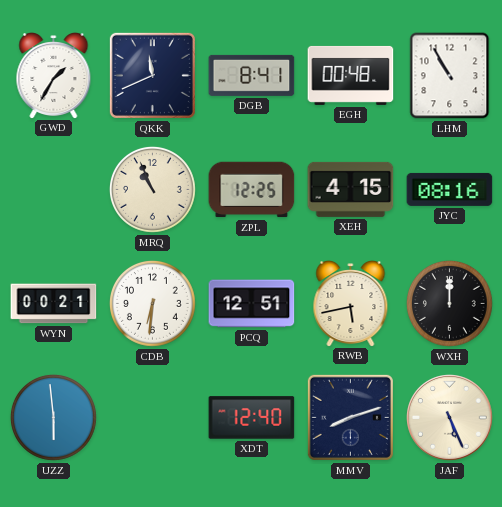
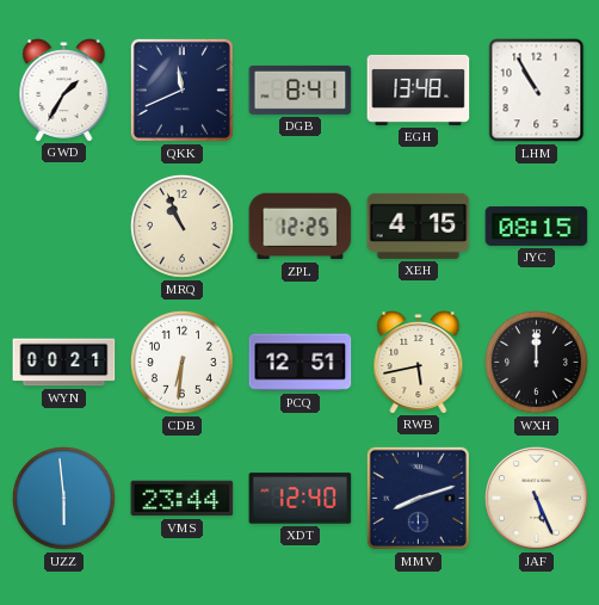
EGH: 00:48 -> 13:48
JYC: 08:16 -> 08:15
VMS: none -> 23:44
